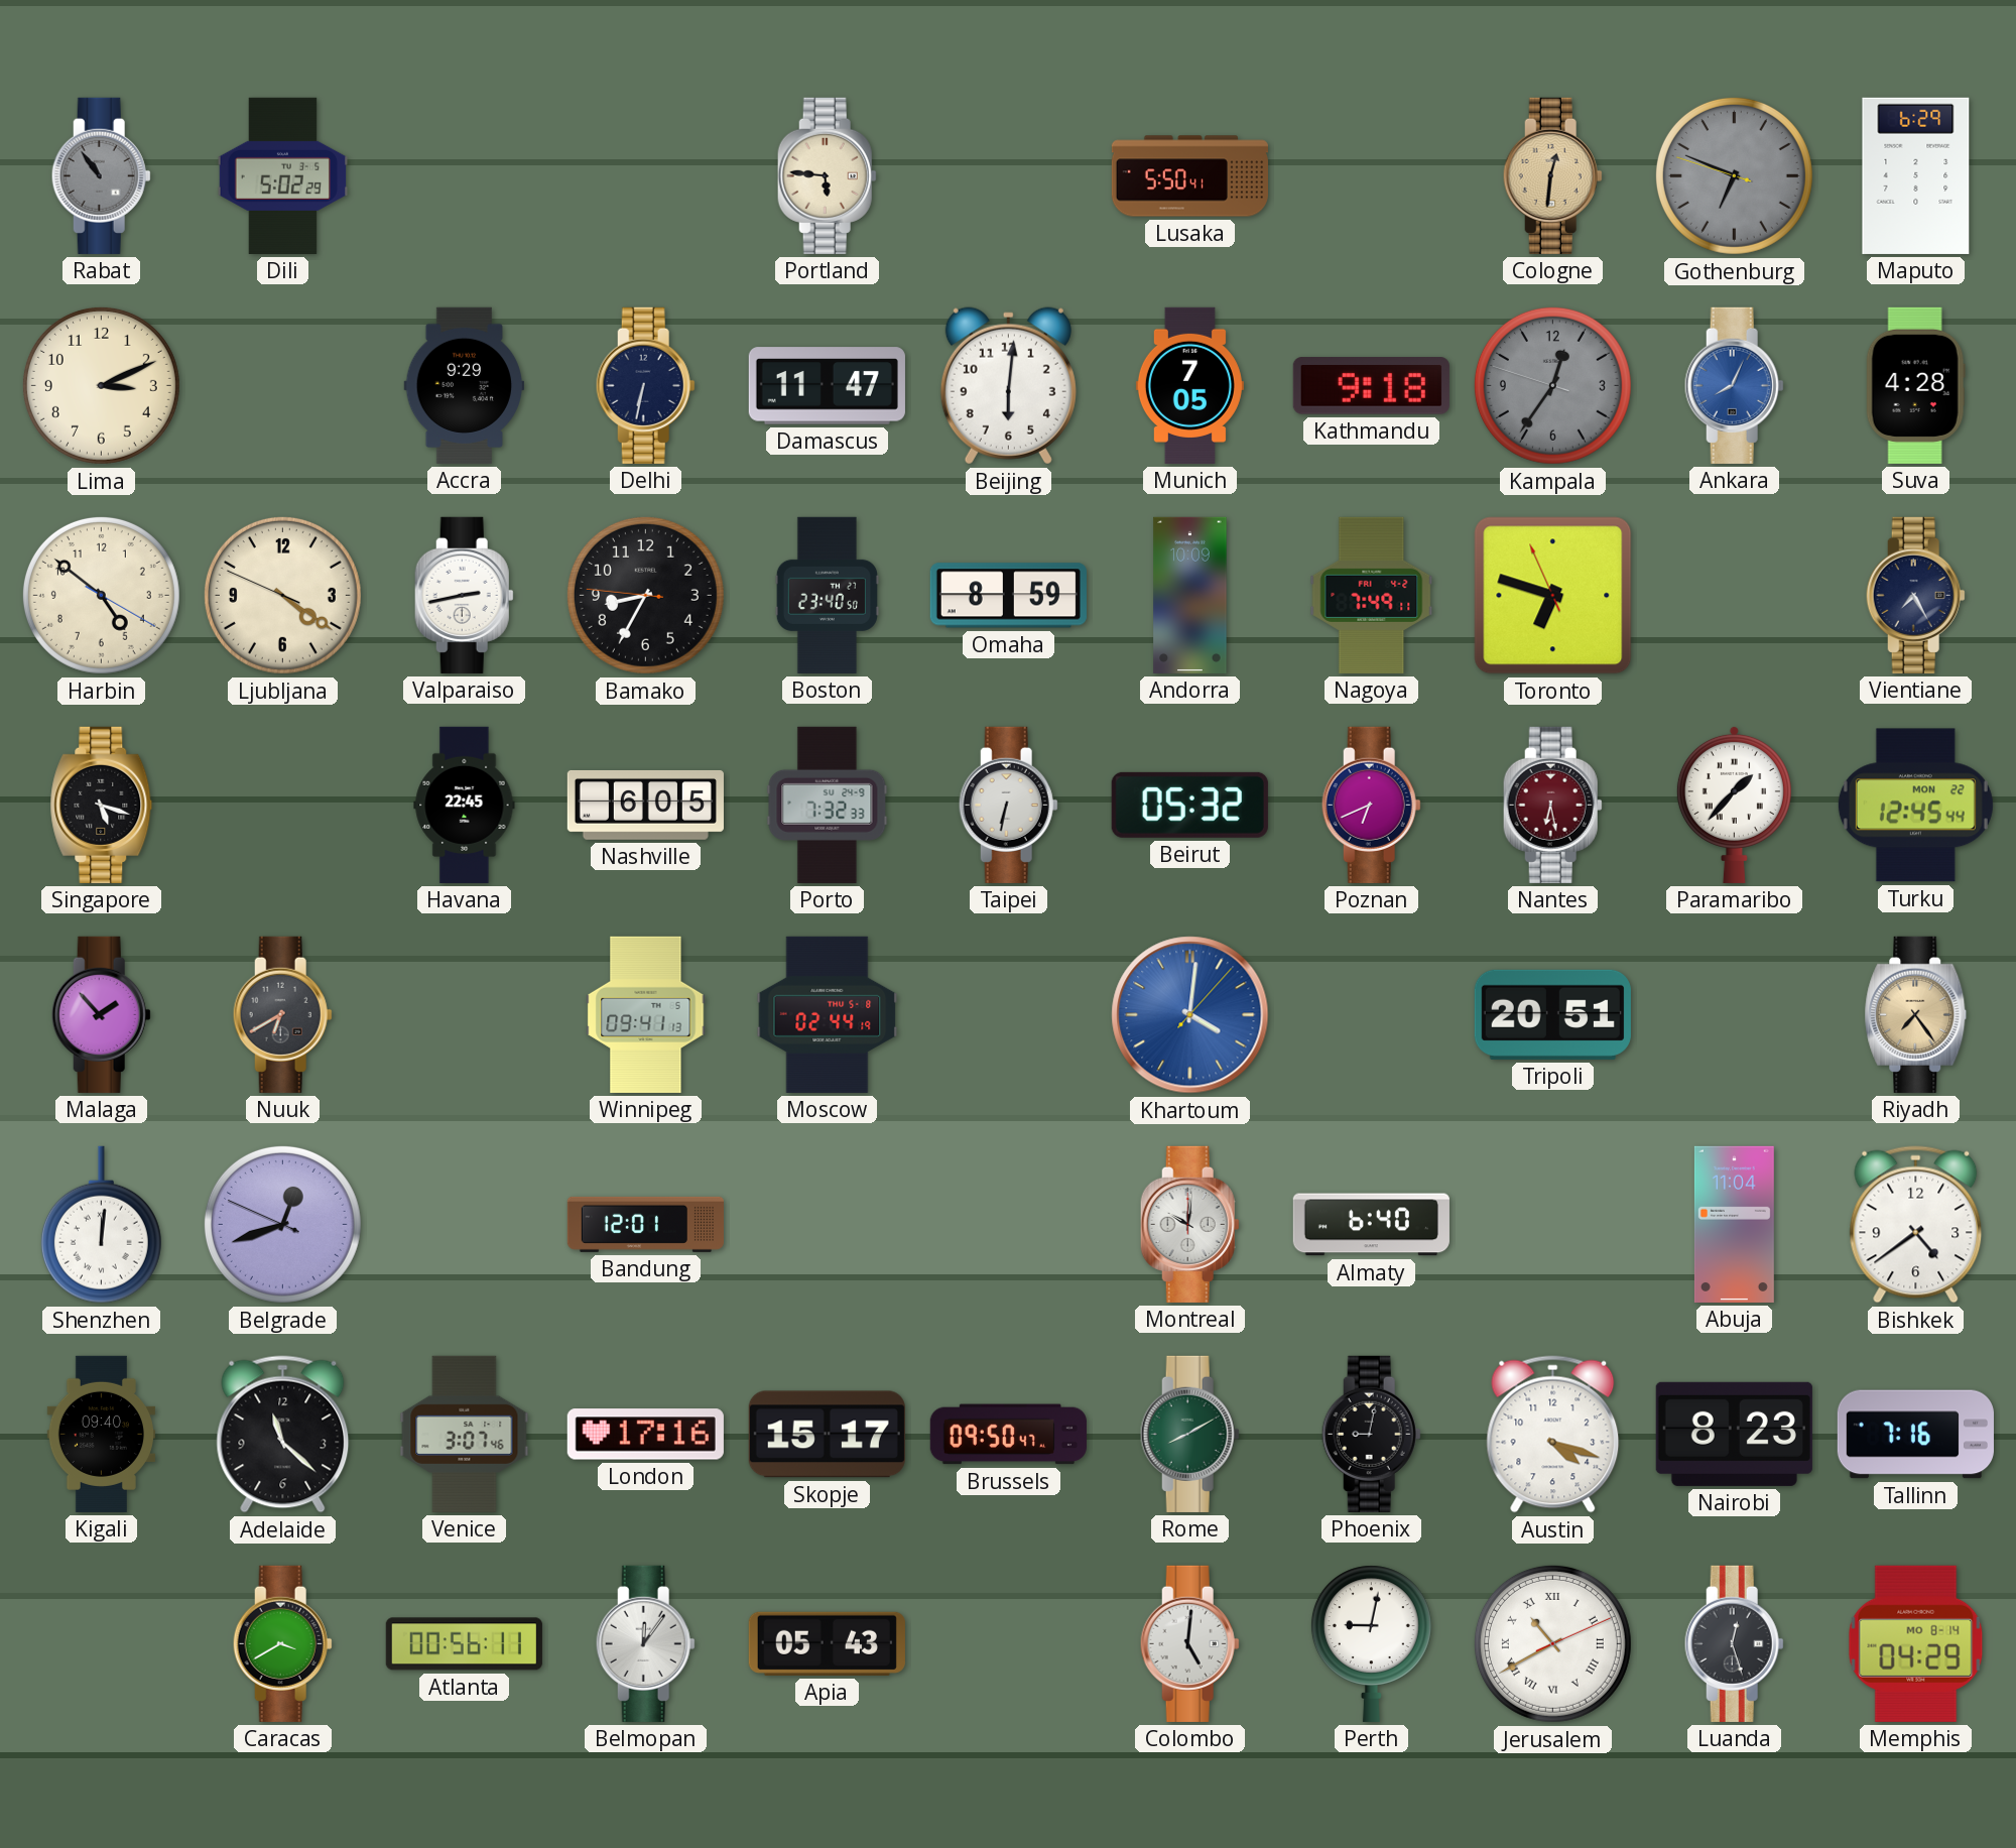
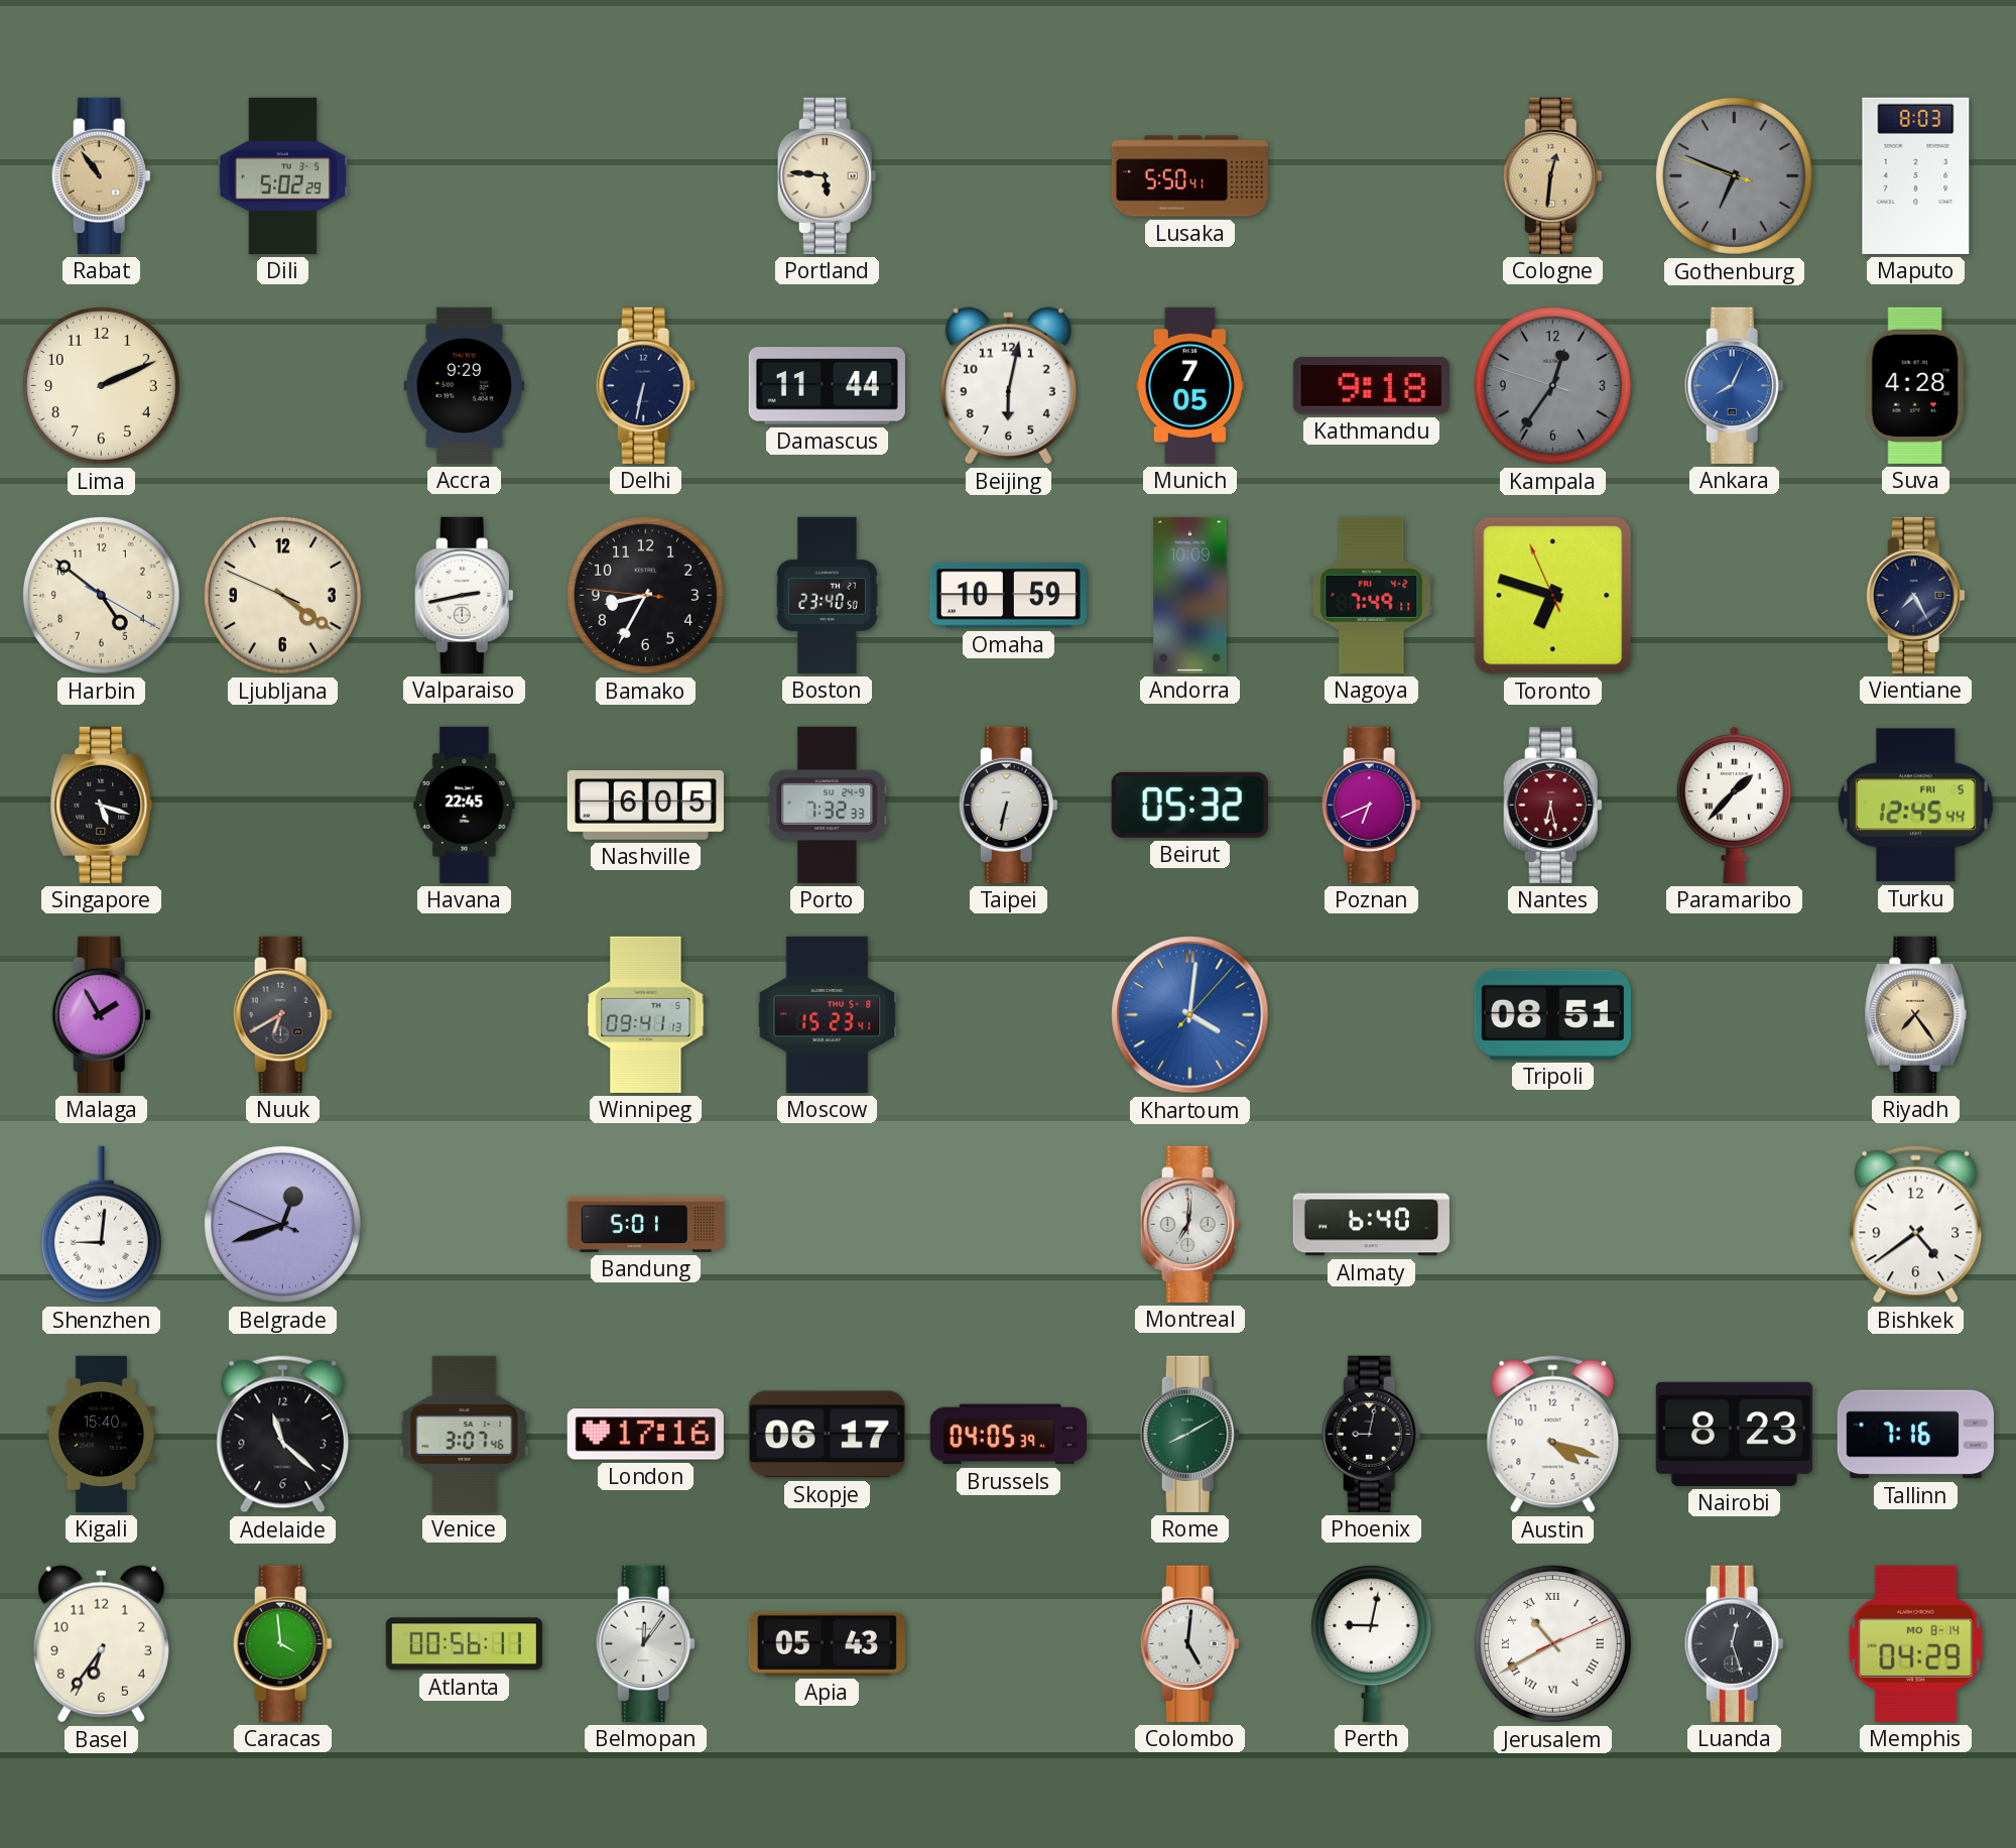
Rabat dial: grey -> champagne
Maputo: 6:29 -> 8:03
Lima: 3:11 -> 2:11
Damascus: 11:47 -> 11:44
Beijing: 6:01 -> 6:02
Omaha: 8:59 -> 10:59
Turku date: MON 22 -> FRI 5
Malaga: 1:53 -> 1:55
Moscow: 02:44 -> 15:23
Tripoli: 20:51 -> 08:51
Shenzhen: 12:01 -> 9:01
Bandung: 12:01 -> 5:01
Montreal: 10:01 -> 7:01
Abuja: 11:04 -> none
Kigali: 09:40 -> 15:40
Skopje: 15:17 -> 06:17
Brussels: 09:50 -> 04:05
Basel: none -> 6:36
Caracas: 3:40 -> 3:59
